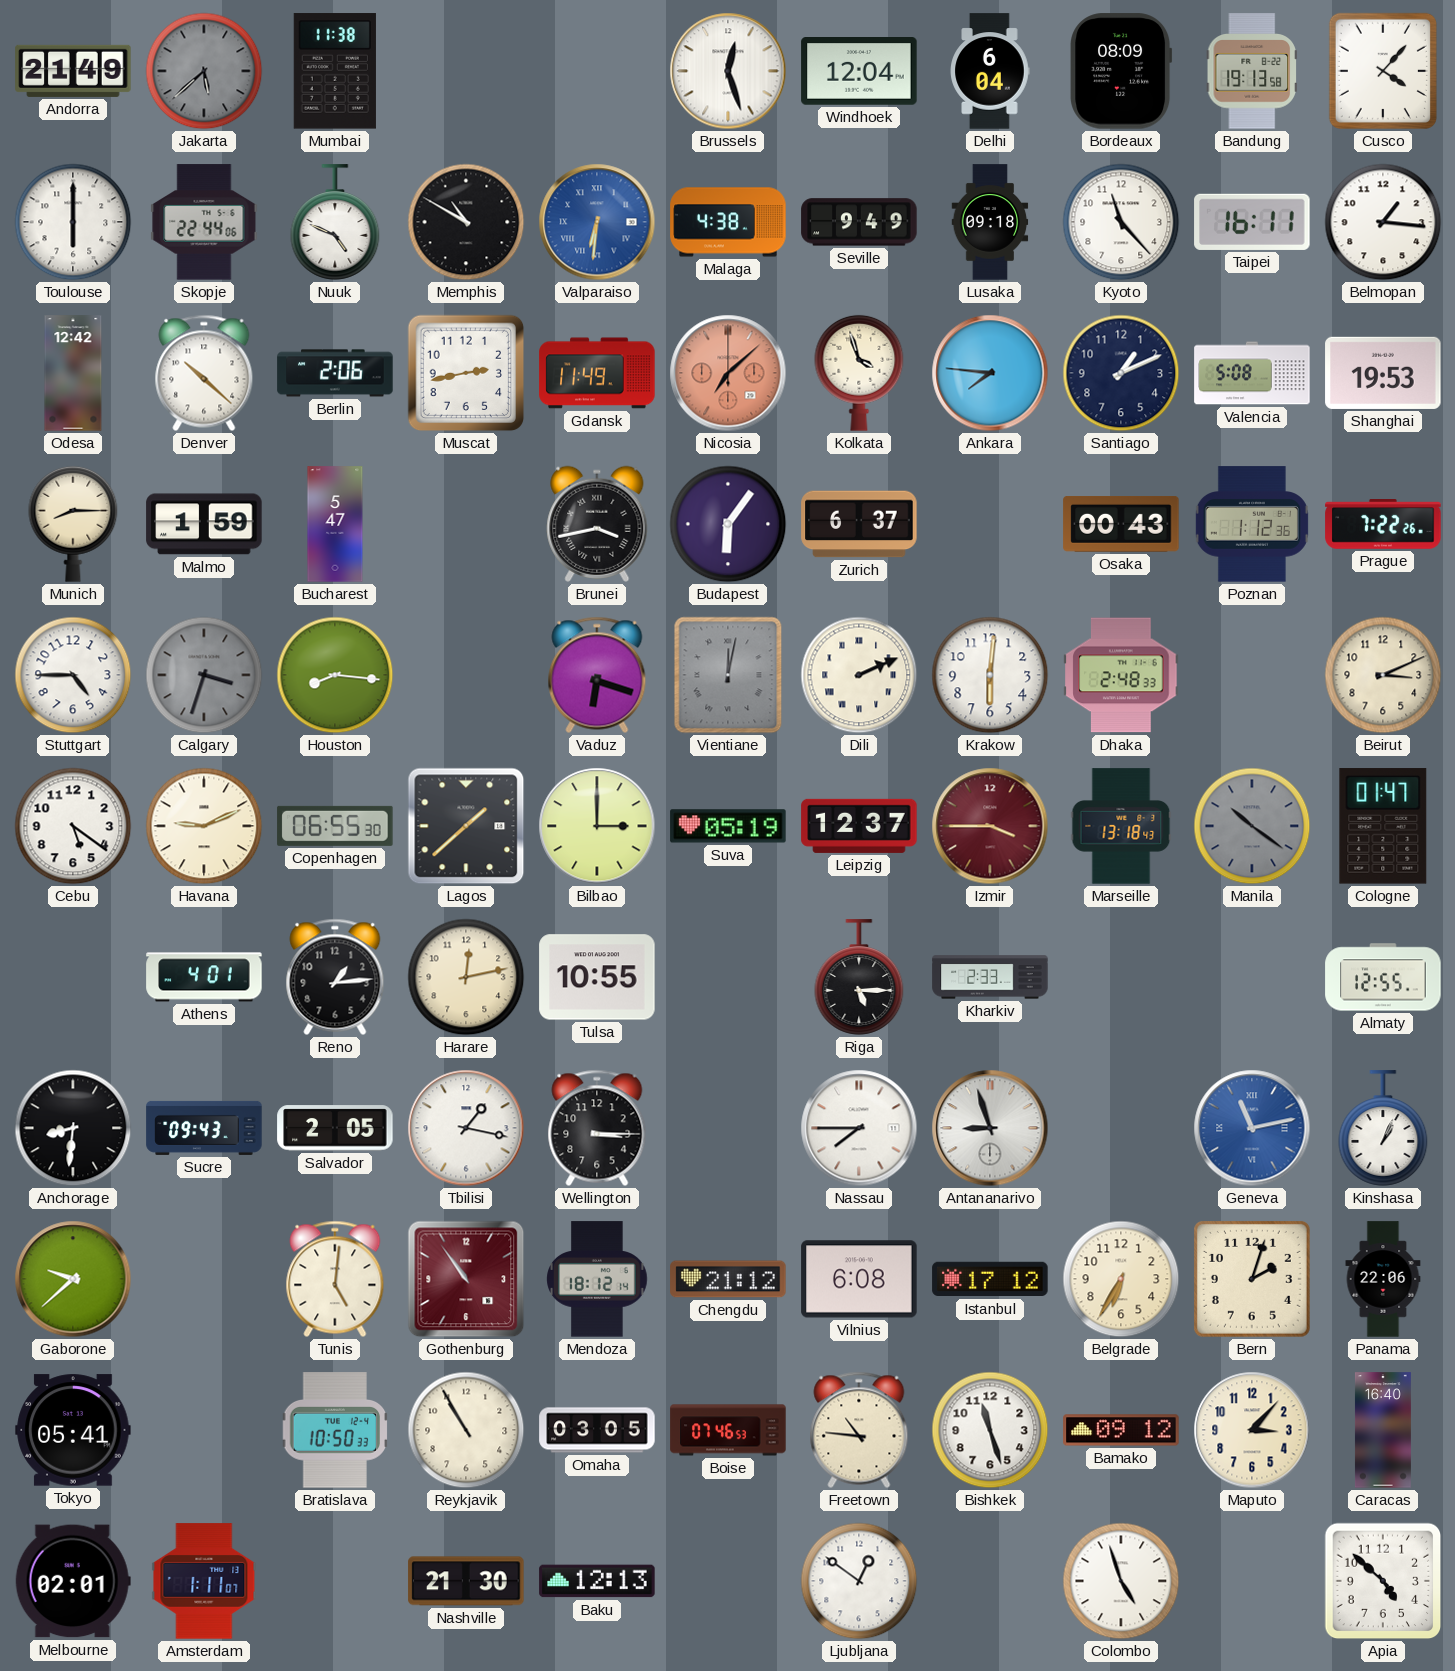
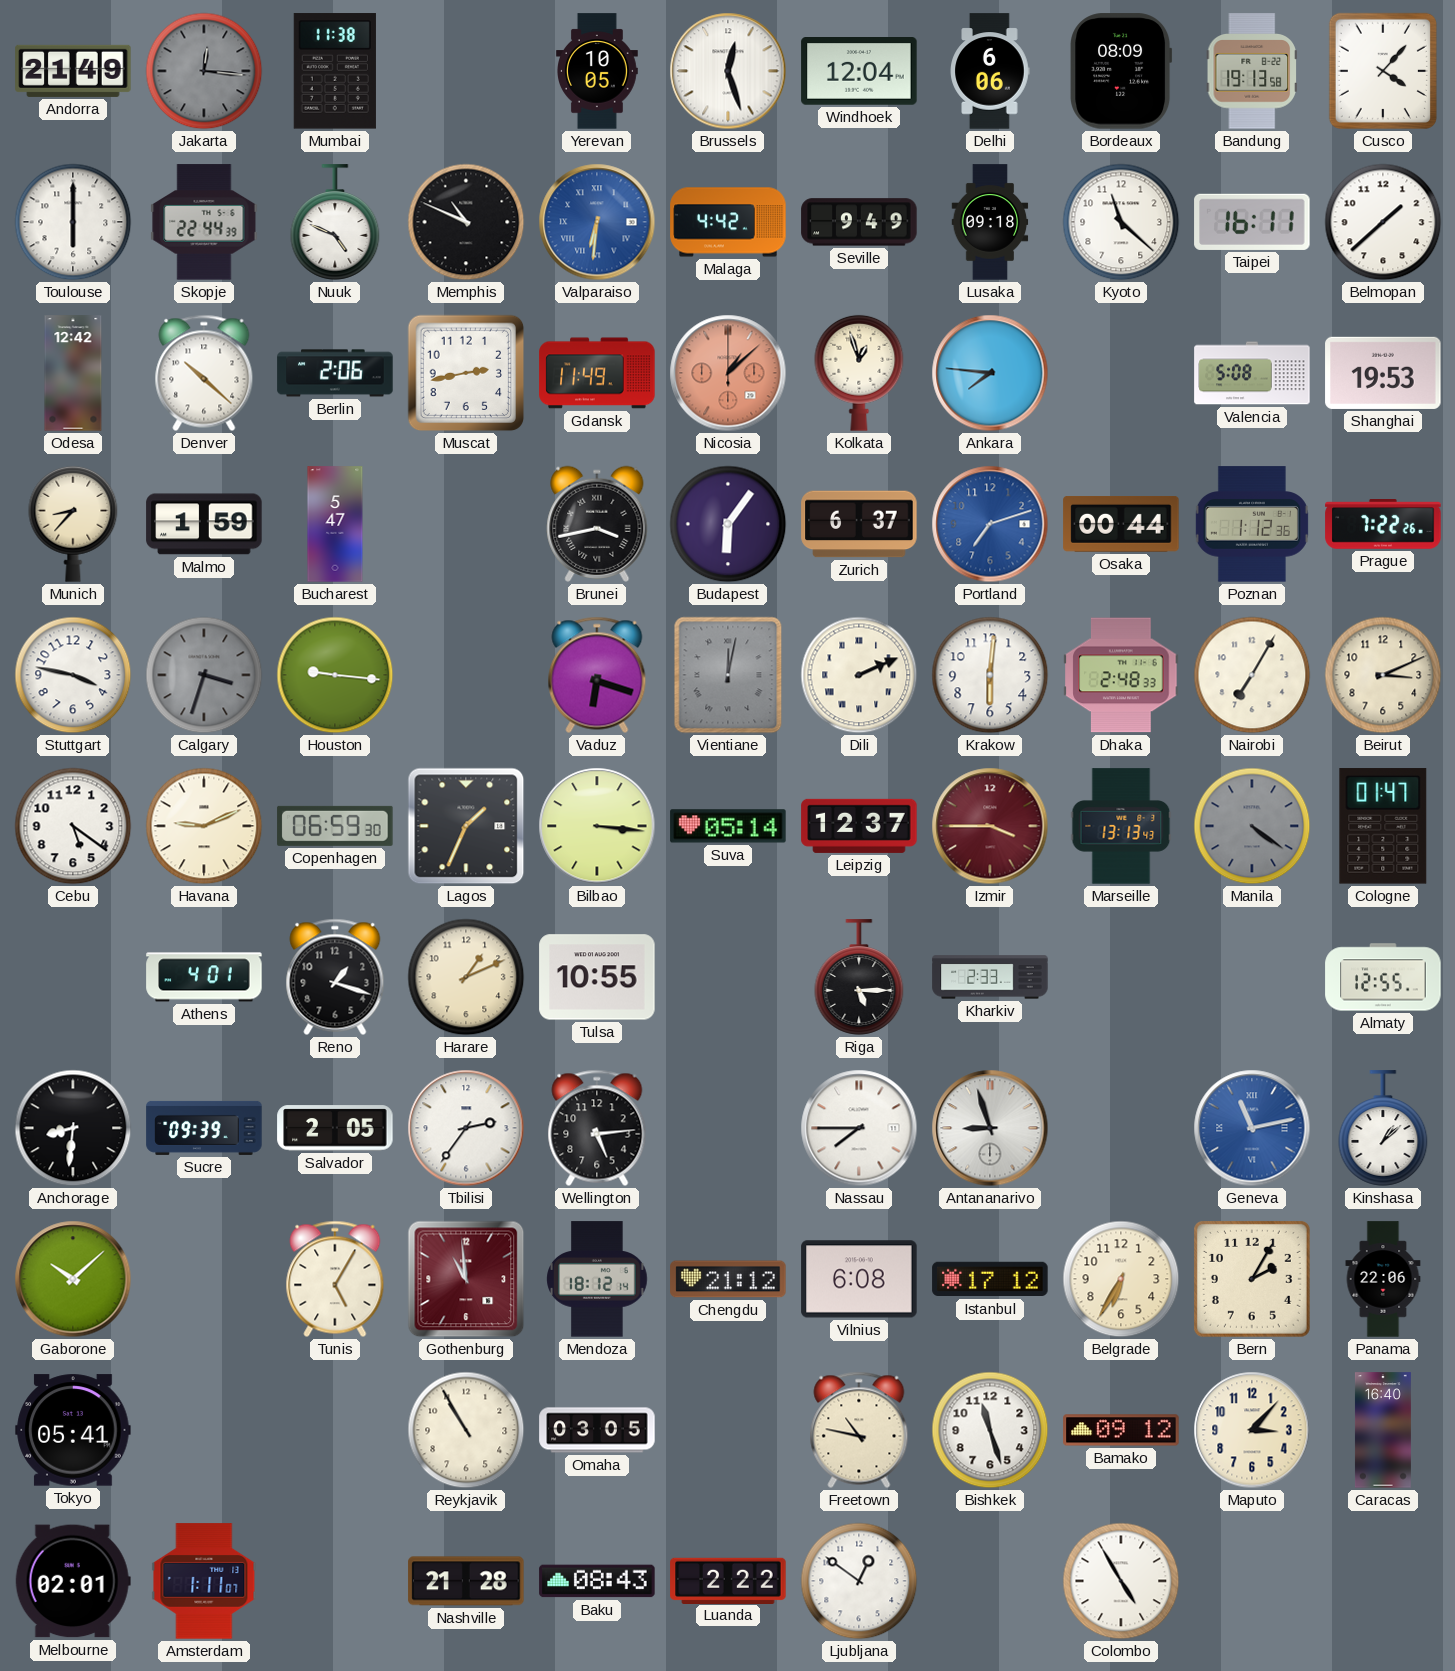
Jakarta: 5:38 -> 12:16
Yerevan: none -> 10:05
Delhi: 6:04 -> 6:06
Skopje: 22:44:06 -> 22:44:39
Memphis: 10:50 -> 10:49
Malaga: 4:38 -> 4:42
Kyoto: 11:23 -> 11:22
Belmopan: 1:16 -> 1:38
Nicosia: 7:08 -> 1:08
Kolkata: 3:57 -> 12:57
Santiago: 1:11 -> none
Munich: 8:15 -> 8:37
Portland: none -> 7:12
Osaka: 00:43 -> 00:44
Stuttgart: 4:45 -> 3:47
Houston: 8:16 -> 9:16
Nairobi: none -> 7:05
Copenhagen: 06:55 -> 06:59
Lagos: 1:38 -> 1:34
Bilbao: 3:00 -> 3:16
Suva: 05:19 -> 05:14
Marseille: 13:18 -> 13:13
Manila: 10:21 -> 4:21
Reno: 1:14 -> 1:18
Harare: 12:13 -> 1:11
Sucre: 09:43 -> 09:39
Tbilisi: 1:17 -> 2:36
Wellington: 3:15 -> 5:14
Kinshasa: 1:04 -> 1:08
Gaborone: 9:38 -> 10:08
Tunis: 5:01 -> 5:05
Gothenburg: 10:54 -> 10:59
Bern: 2:03 -> 2:05
Bratislava: 10:50 -> none
Boise: 07:46 -> none
Freetown: 10:46 -> 10:47
Nashville: 21:30 -> 21:28
Baku: 12:13 -> 08:43
Luanda: none -> 2:22
Colombo: 4:57 -> 4:55
Apia: 4:52 -> none
